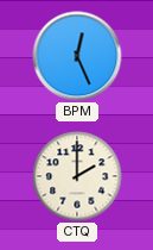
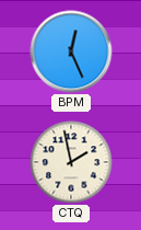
CTQ: 2:00 -> 1:58
